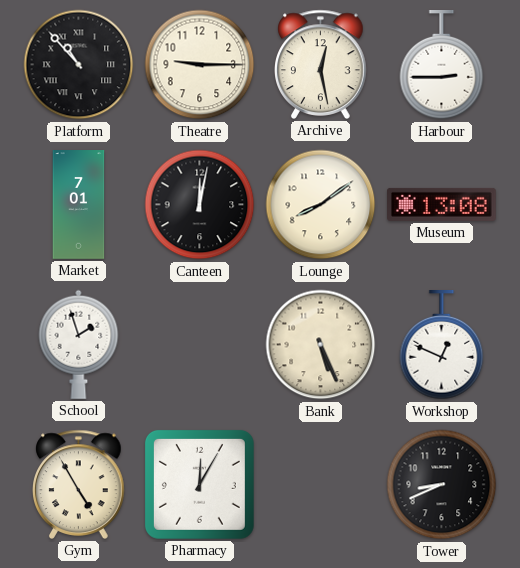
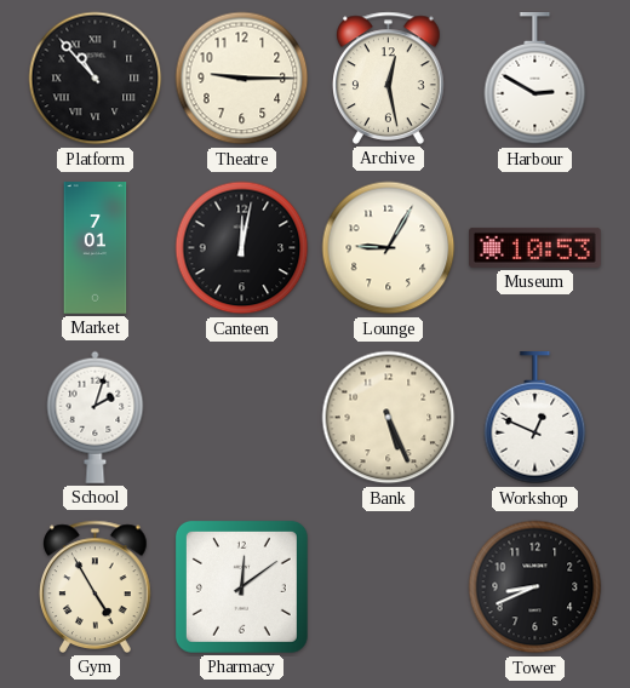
Harbour: 2:45 -> 2:50
Lounge: 8:09 -> 9:05
Museum: 13:08 -> 10:53
School: 1:57 -> 2:03
Pharmacy: 12:05 -> 12:09
